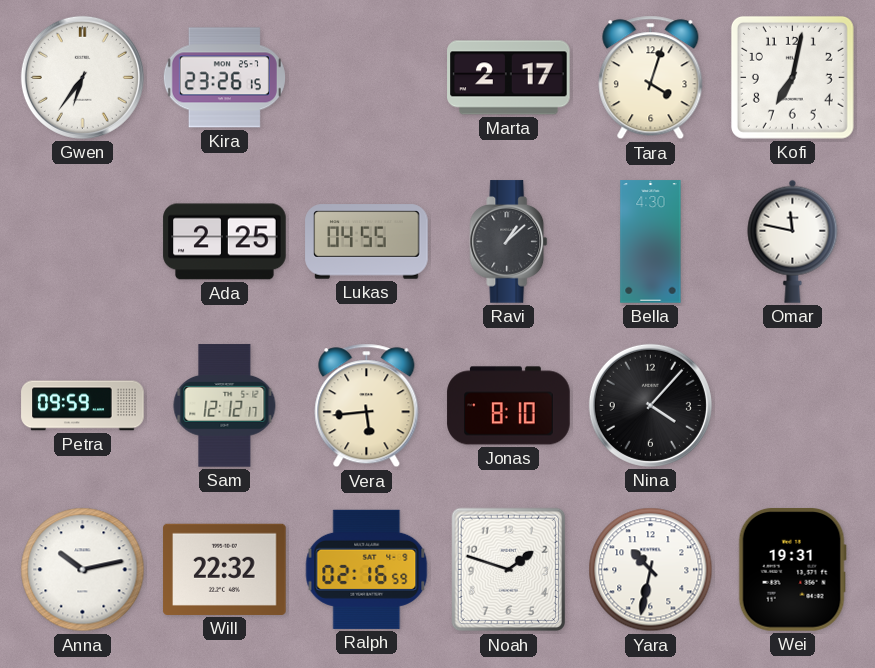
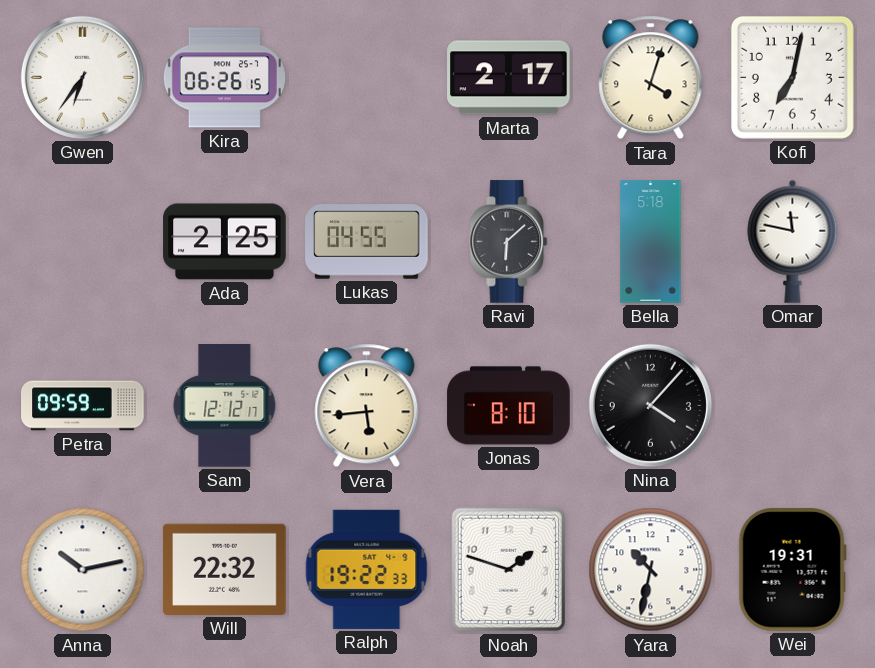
Kira: 23:26 -> 06:26
Ravi: 1:08 -> 6:08
Bella: 4:30 -> 5:18
Ralph: 02:16 -> 19:22
